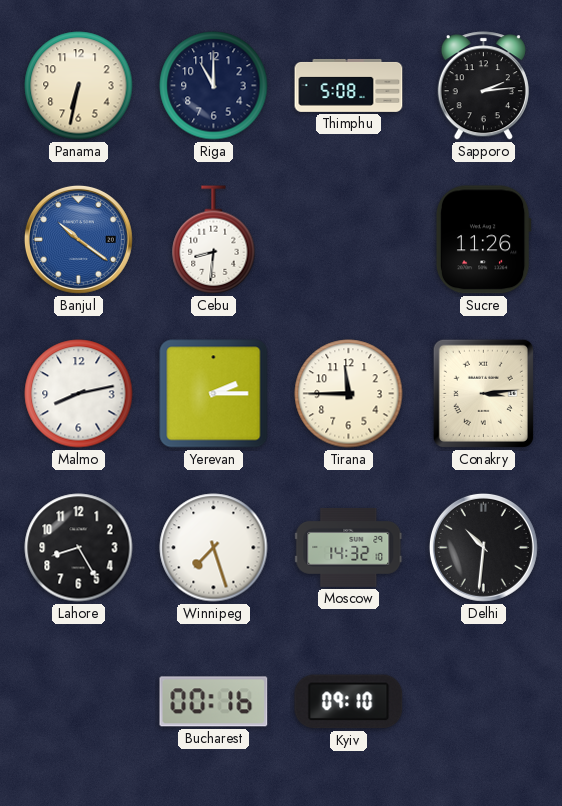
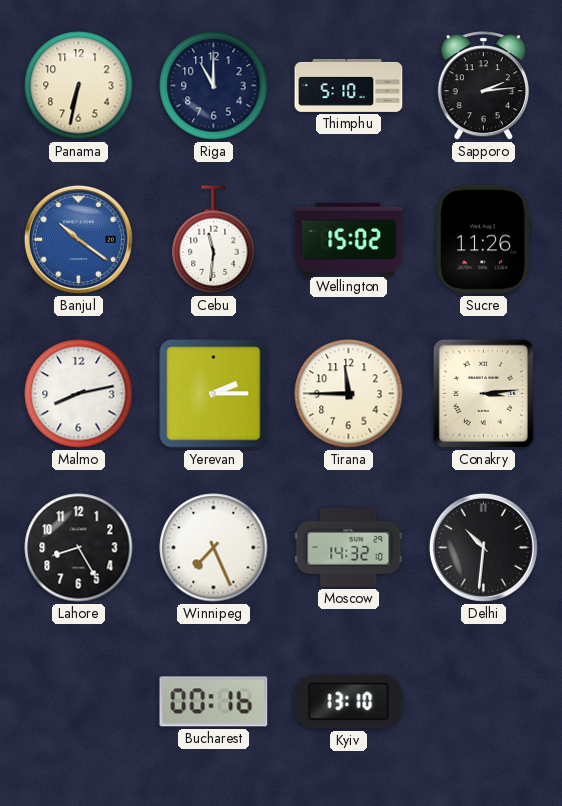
Thimphu: 5:08 -> 5:10
Cebu: 8:31 -> 11:31
Wellington: none -> 15:02
Winnipeg: 7:27 -> 7:26
Kyiv: 09:10 -> 13:10
